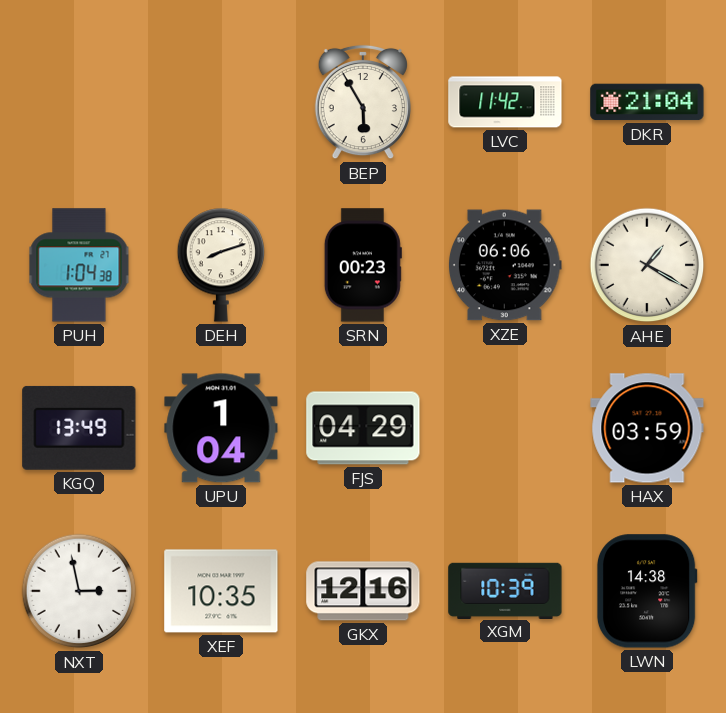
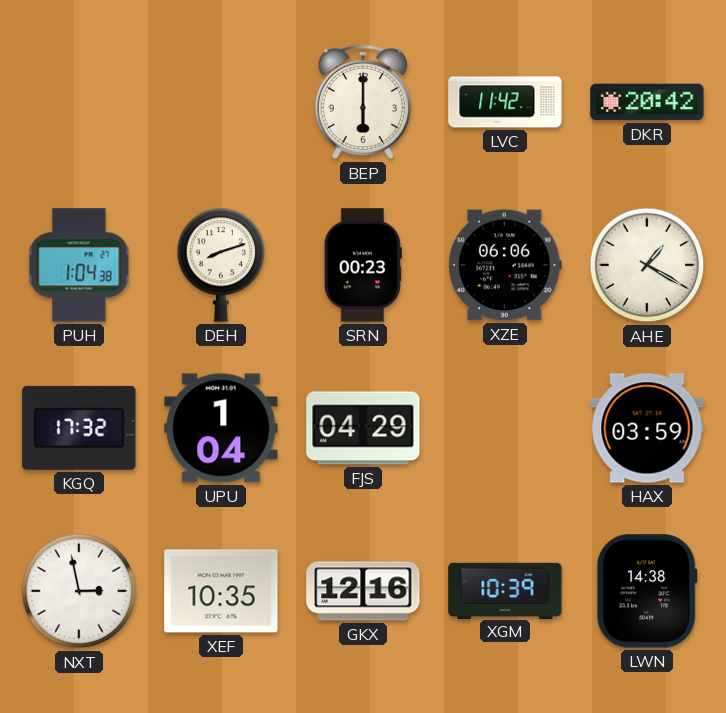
BEP: 5:55 -> 6:00
DKR: 21:04 -> 20:42
KGQ: 13:49 -> 17:32
